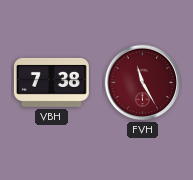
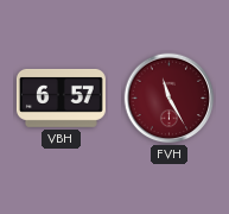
VBH: 7:38 -> 6:57
